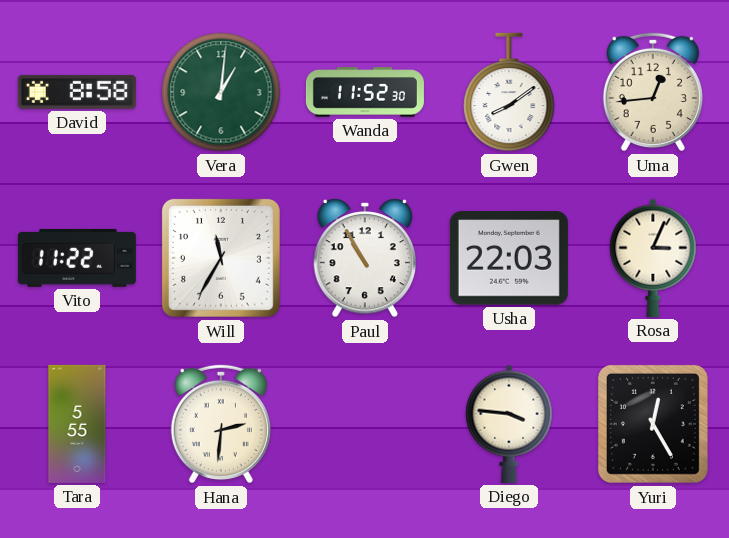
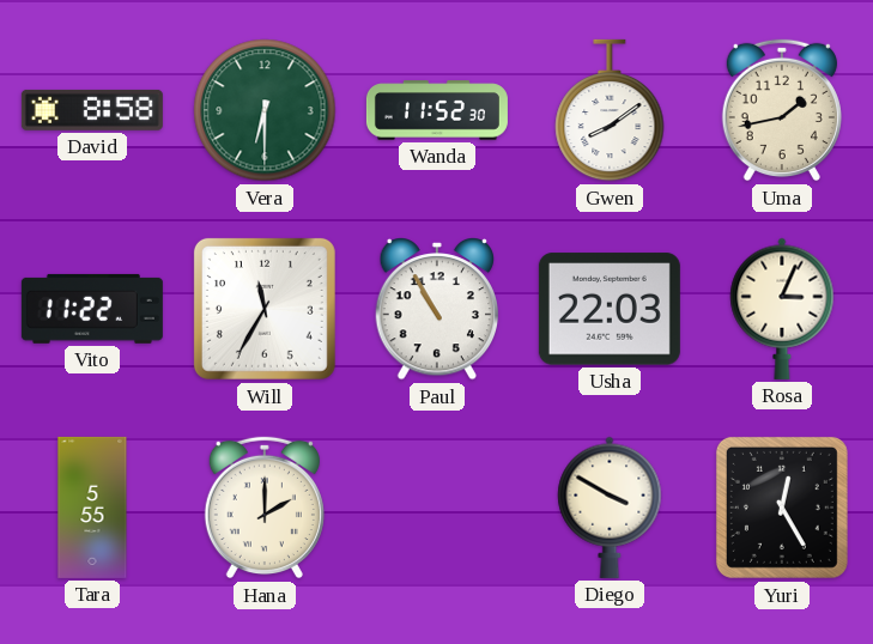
Vera: 1:01 -> 6:30
Uma: 12:44 -> 1:43
Hana: 2:31 -> 2:00
Diego: 3:46 -> 3:50
